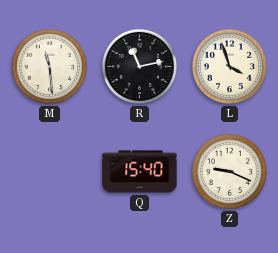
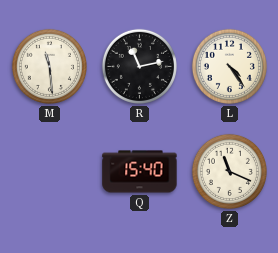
L: 3:57 -> 4:24
Z: 9:19 -> 11:19
